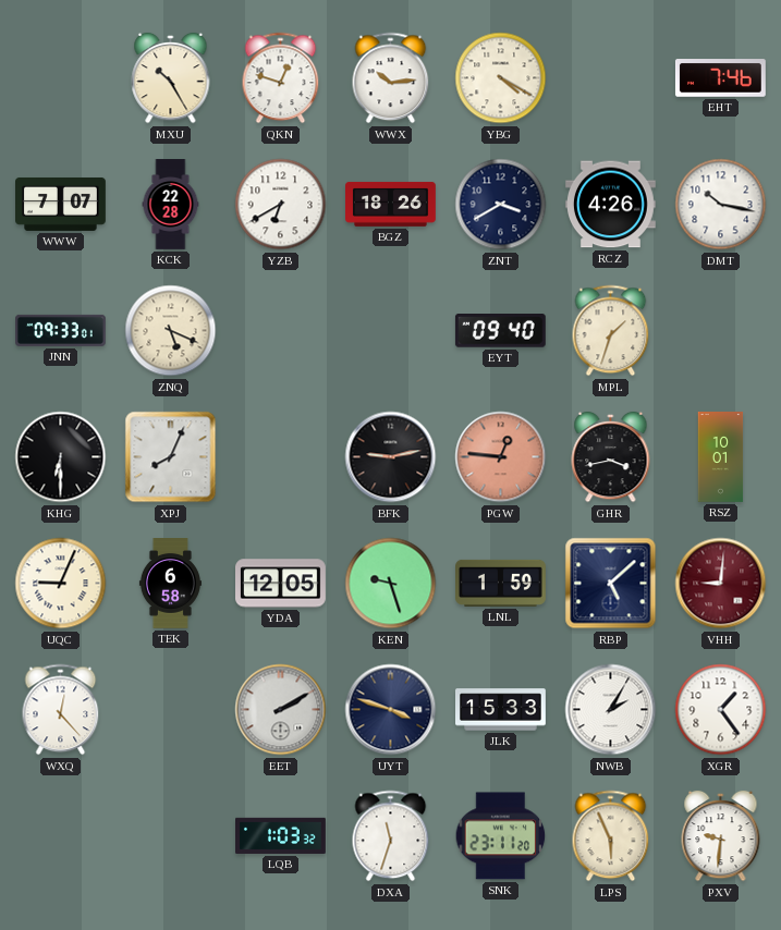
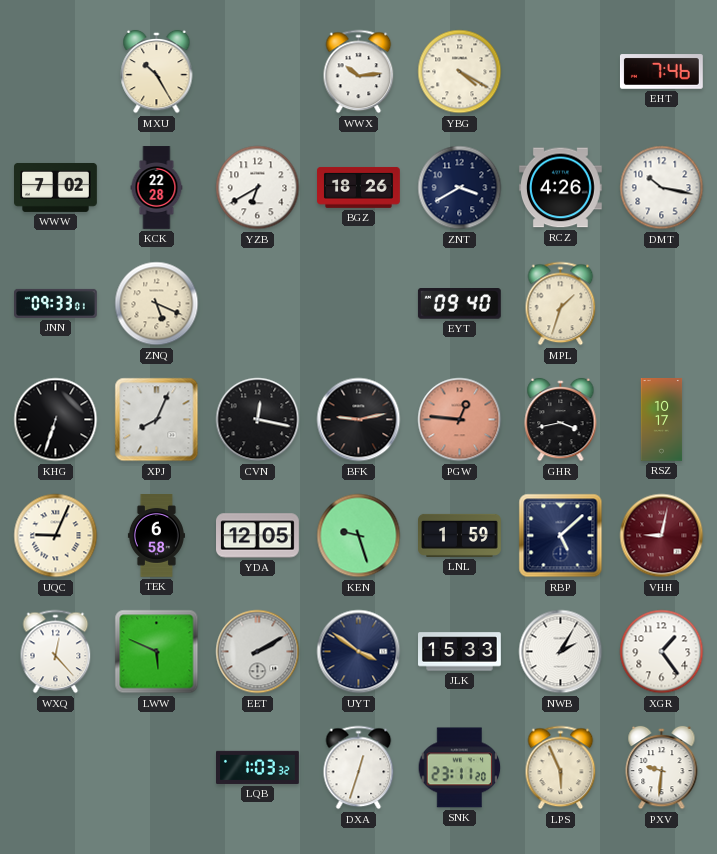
QKN: 12:48 -> none
WWW: 7:07 -> 7:02
KHG: 6:30 -> 6:33
CVN: none -> 12:17
RSZ: 10:01 -> 10:17
VHH: 9:01 -> 9:02
LWW: none -> 5:49
UYT: 3:48 -> 3:51
DXA: 11:33 -> 12:33
